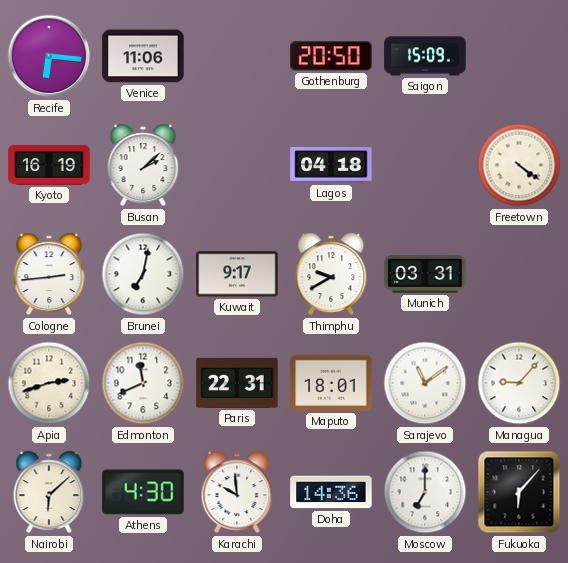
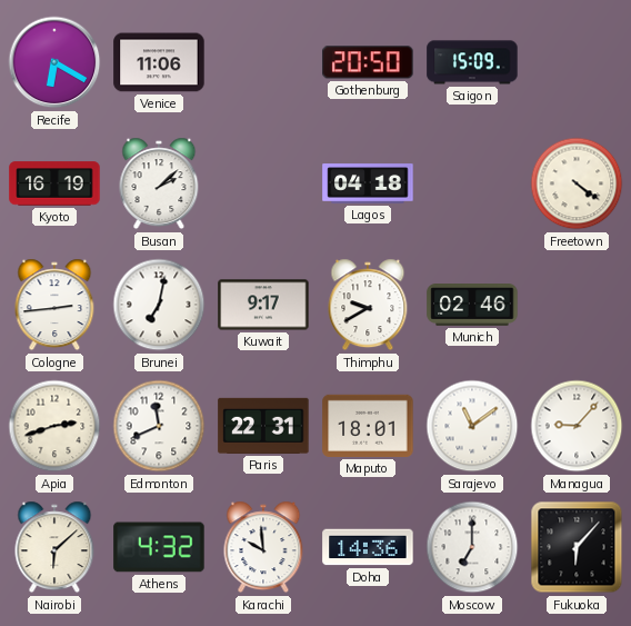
Recife: 6:16 -> 6:20
Munich: 03:31 -> 02:46
Athens: 4:30 -> 4:32
